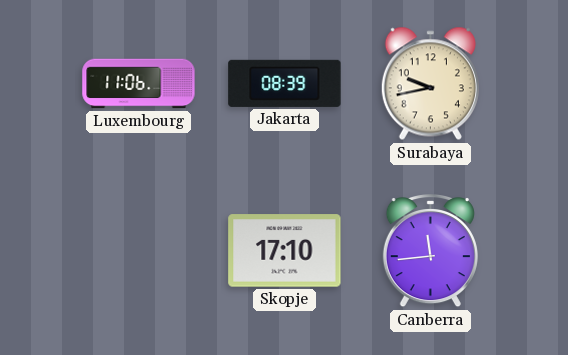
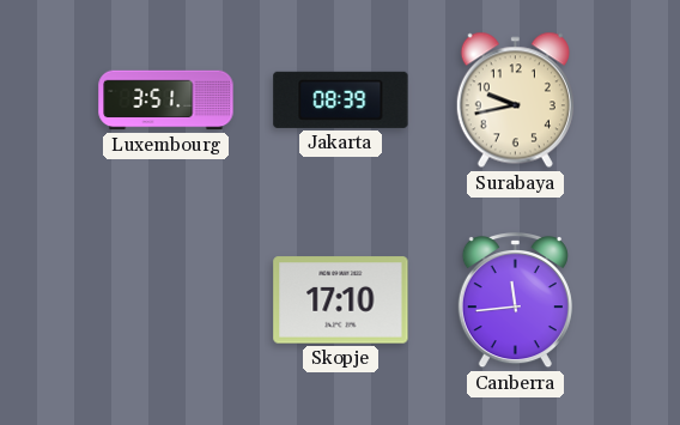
Luxembourg: 11:06 -> 3:51
